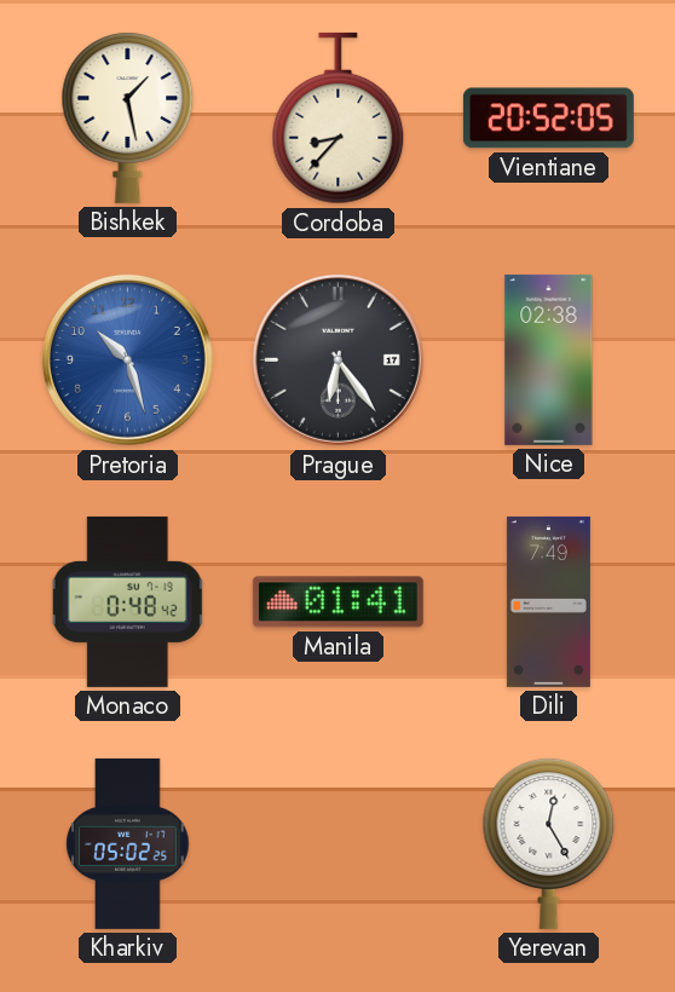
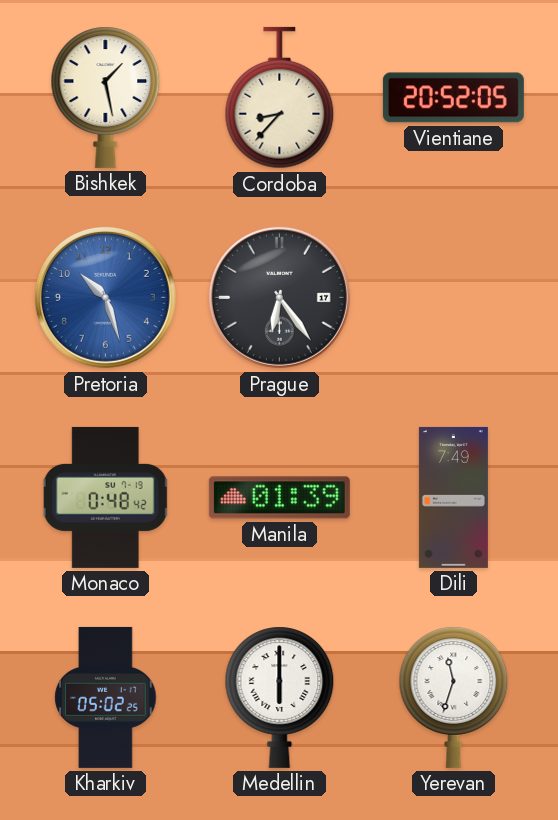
Nice: 02:38 -> none
Manila: 01:41 -> 01:39
Medellin: none -> 6:00
Yerevan: 12:25 -> 11:33
